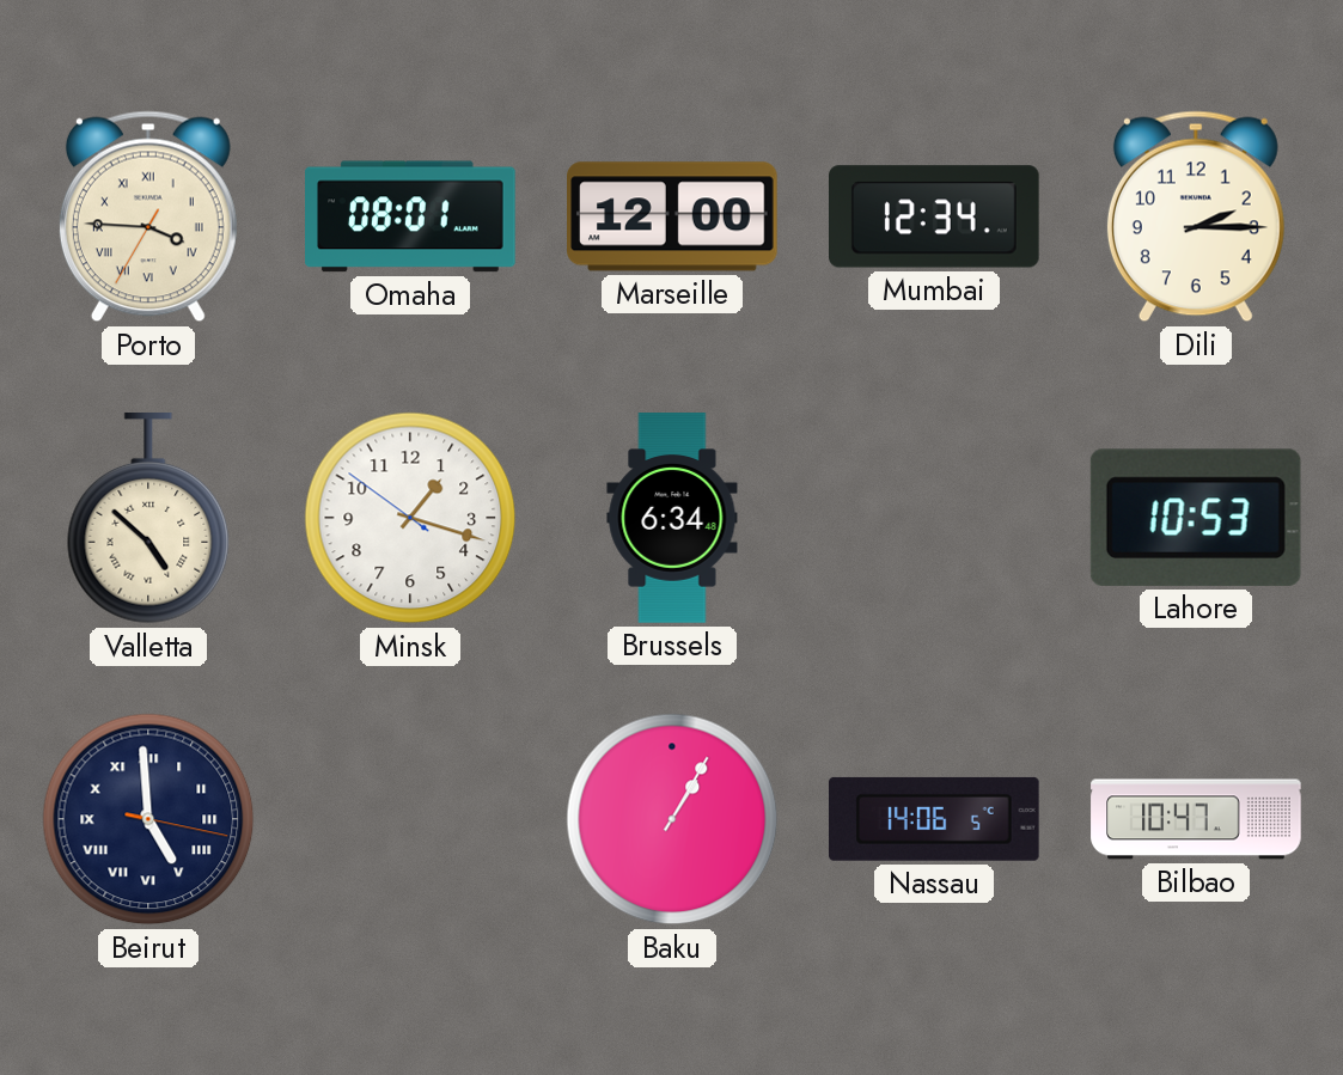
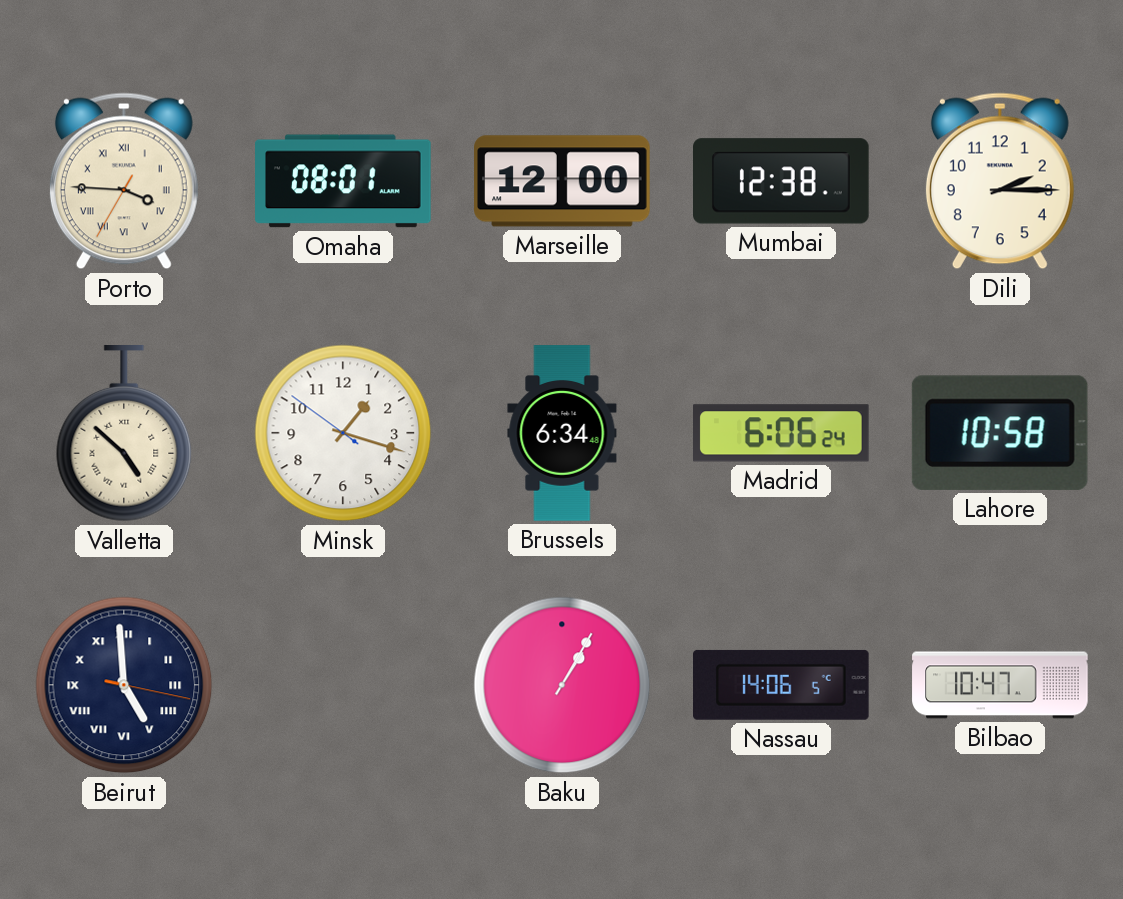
Mumbai: 12:34 -> 12:38
Madrid: none -> 6:06
Lahore: 10:53 -> 10:58
